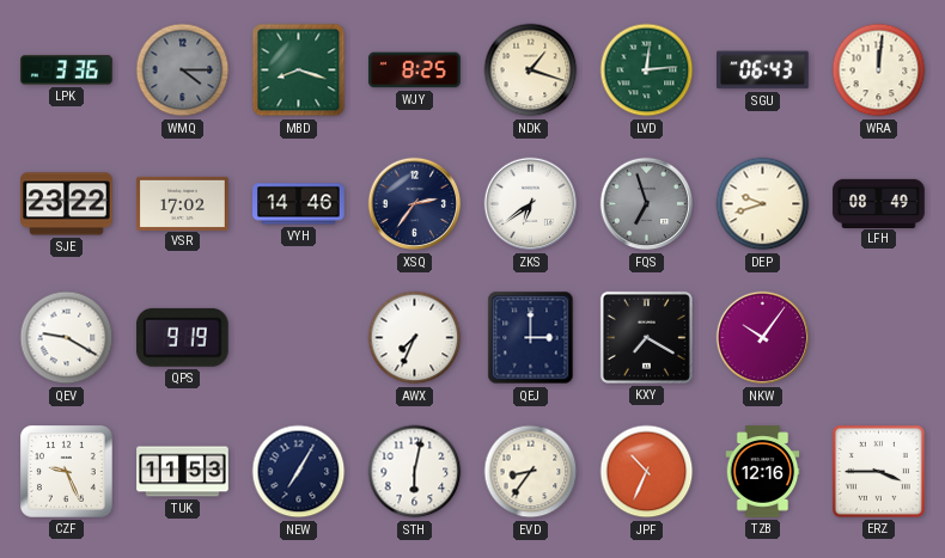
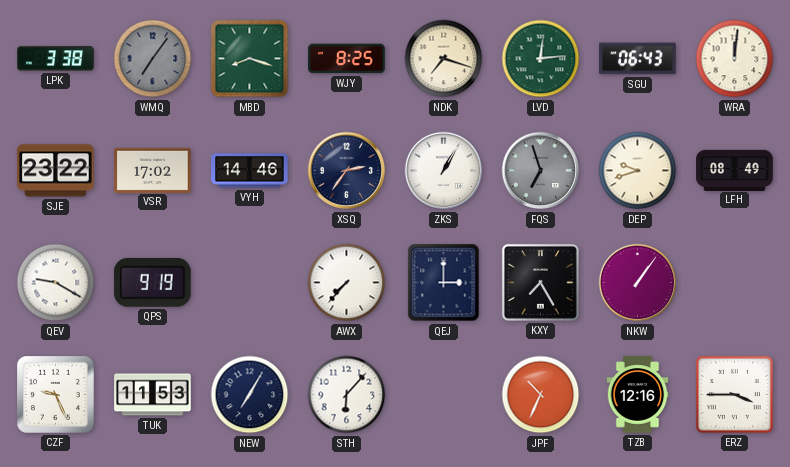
LPK: 3:36 -> 3:38
WMQ: 4:15 -> 7:06
NDK: 1:18 -> 7:18
ZKS: 6:39 -> 1:05
AWX: 7:34 -> 7:37
KXY: 7:20 -> 7:25
NKW: 10:06 -> 1:06
STH: 6:02 -> 6:07
EVD: 8:36 -> none
